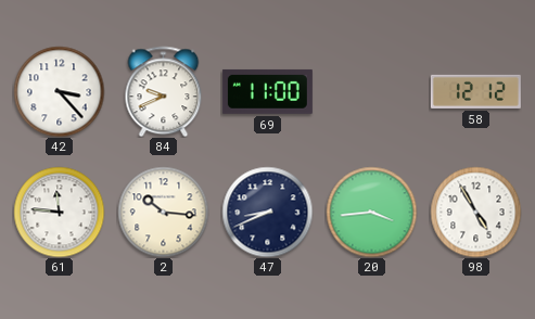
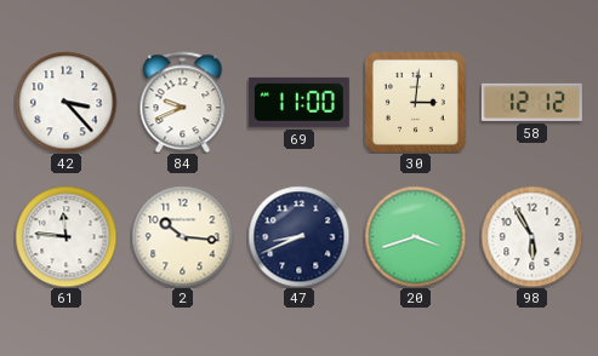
30: none -> 3:01
20: 3:44 -> 3:42
98: 4:55 -> 5:55
